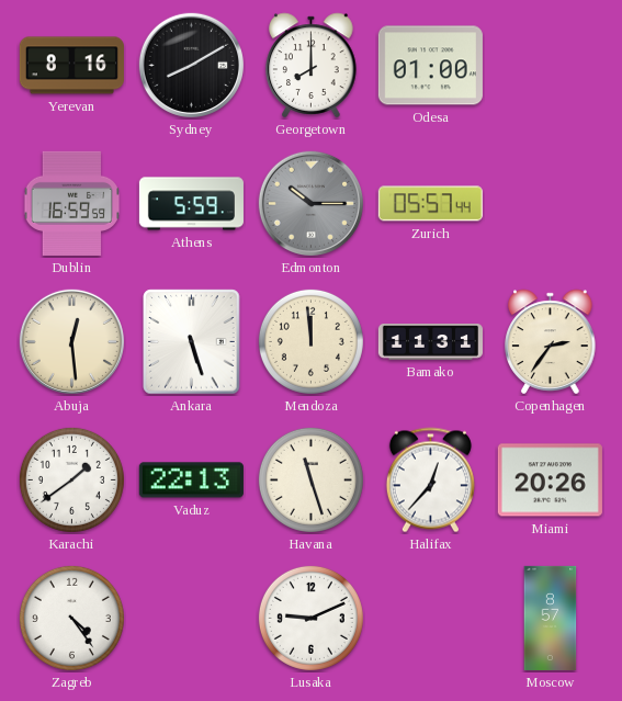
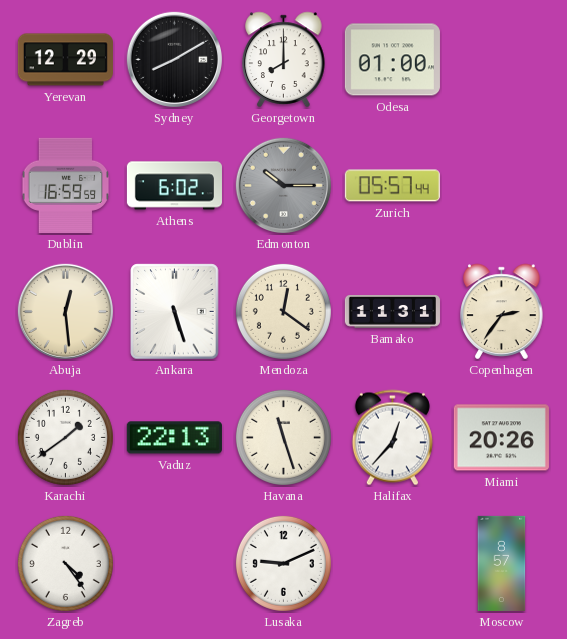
Yerevan: 8:16 -> 12:29
Athens: 5:59 -> 6:02
Mendoza: 11:59 -> 12:21
